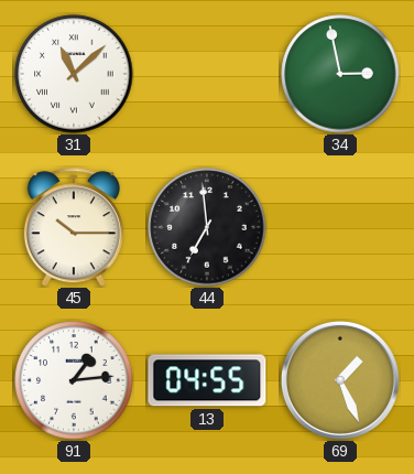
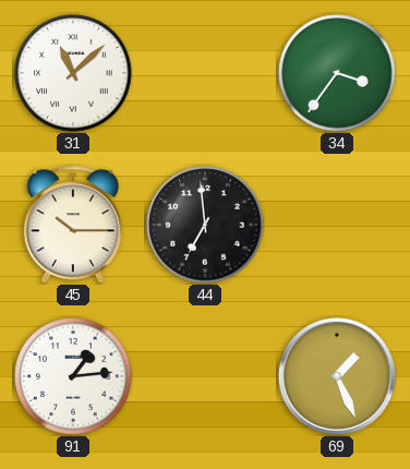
34: 2:58 -> 3:36
13: 04:55 -> none
